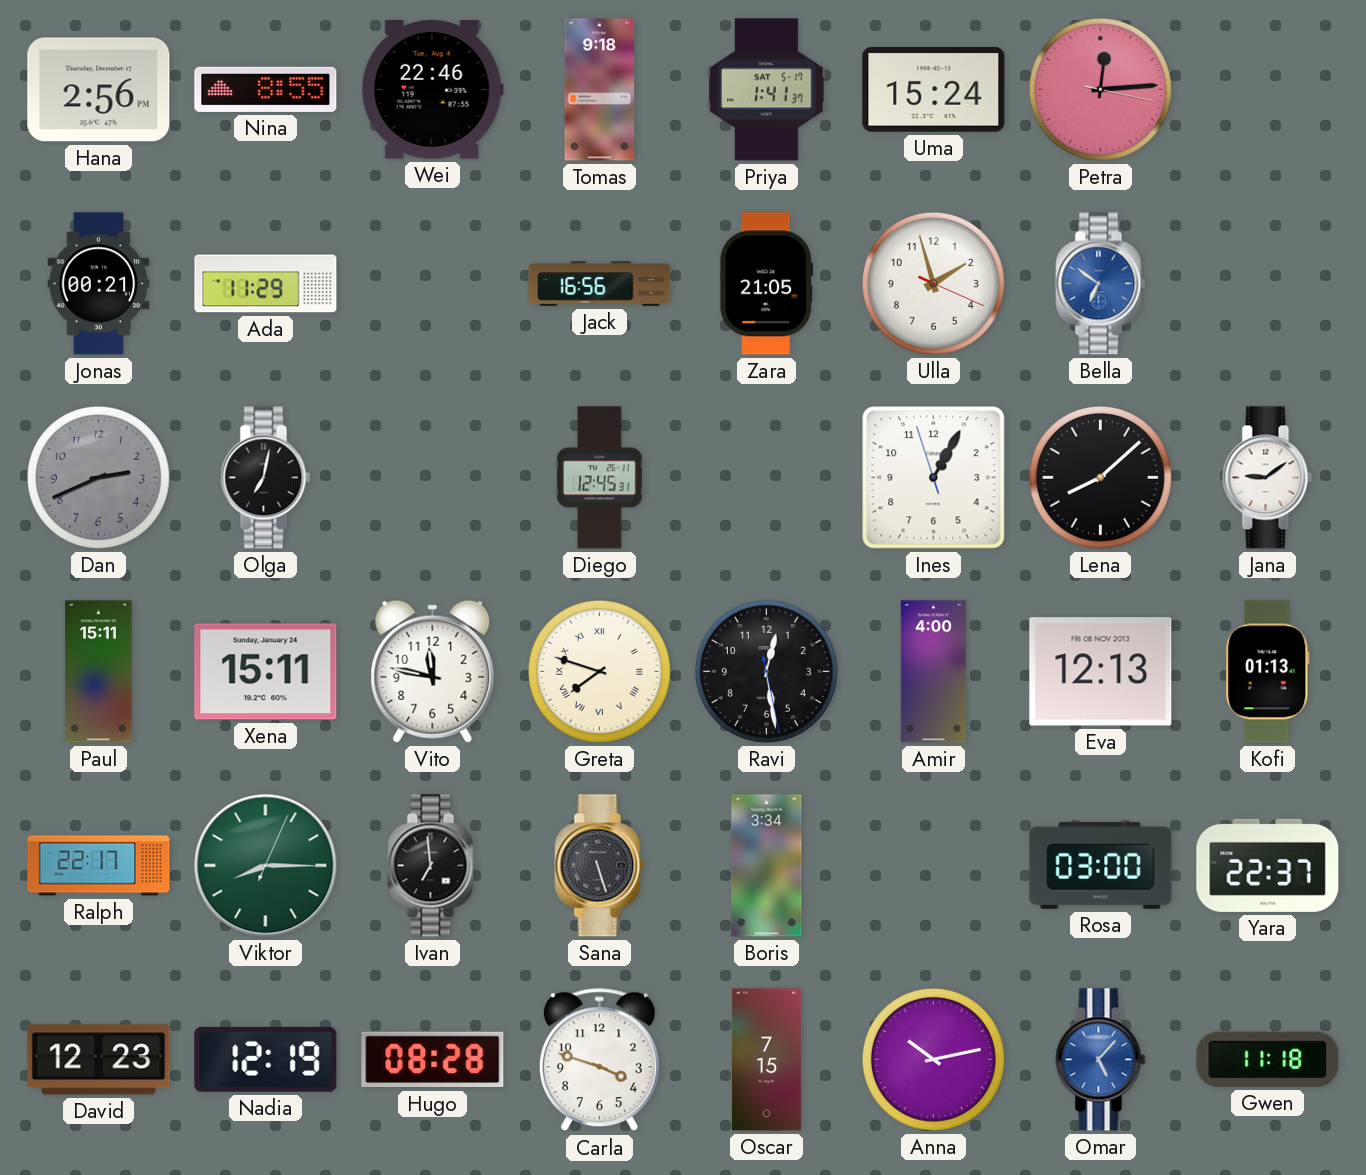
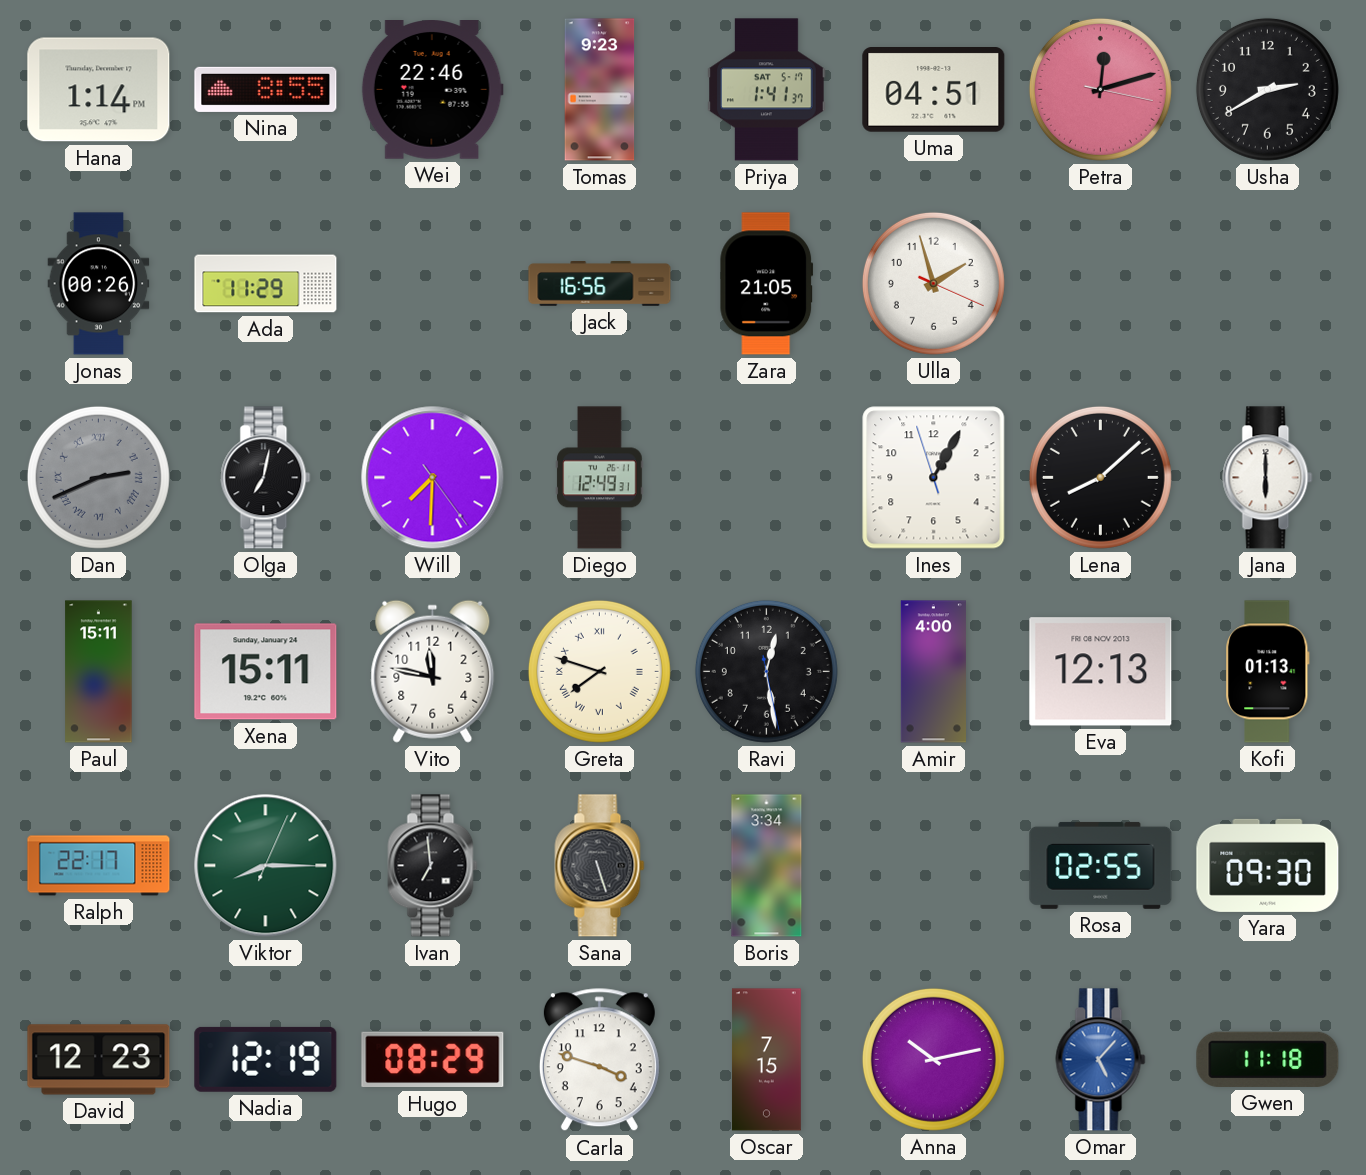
Hana: 2:56 -> 1:14
Tomas: 9:18 -> 9:23
Uma: 15:24 -> 04:51
Petra: 12:14 -> 12:12
Usha: none -> 2:40
Jonas: 00:21 -> 00:26
Bella: 6:51 -> none
Dan numerals: Arabic -> Roman
Will: none -> 7:30
Diego: 12:45 -> 12:49
Jana: 9:09 -> 6:00
Rosa: 03:00 -> 02:55
Yara: 22:37 -> 09:30
Hugo: 08:28 -> 08:29
